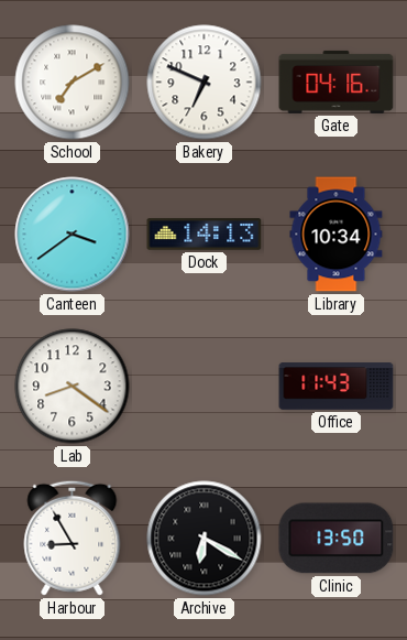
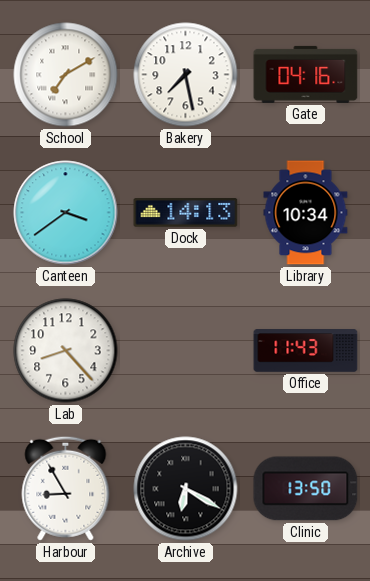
Bakery: 6:49 -> 7:28
Lab: 8:21 -> 8:23
